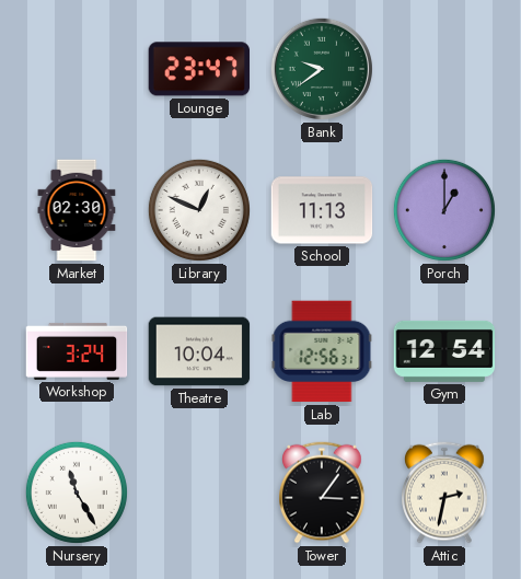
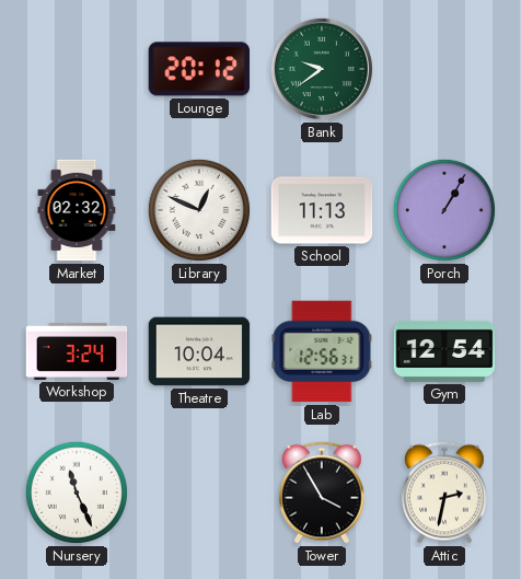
Lounge: 23:47 -> 20:12
Market: 02:30 -> 02:32
Porch: 1:00 -> 1:05
Nursery: 11:25 -> 11:26
Tower: 3:06 -> 3:55
